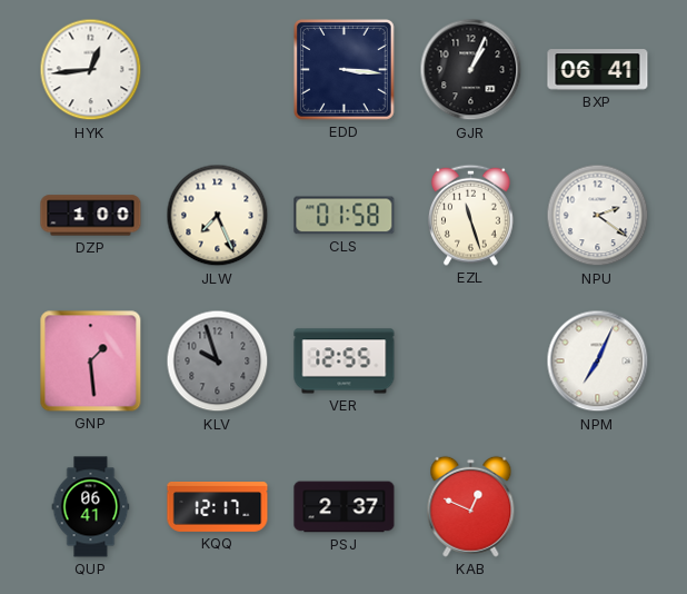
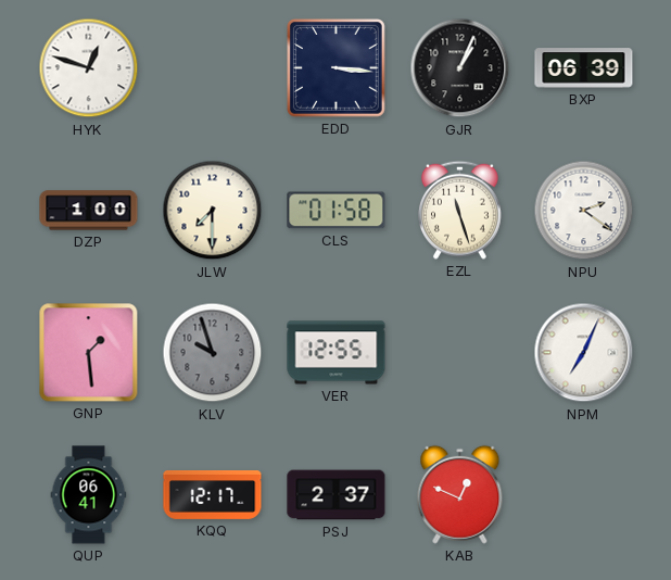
HYK: 12:44 -> 12:48
BXP: 06:41 -> 06:39
JLW: 7:26 -> 7:30
